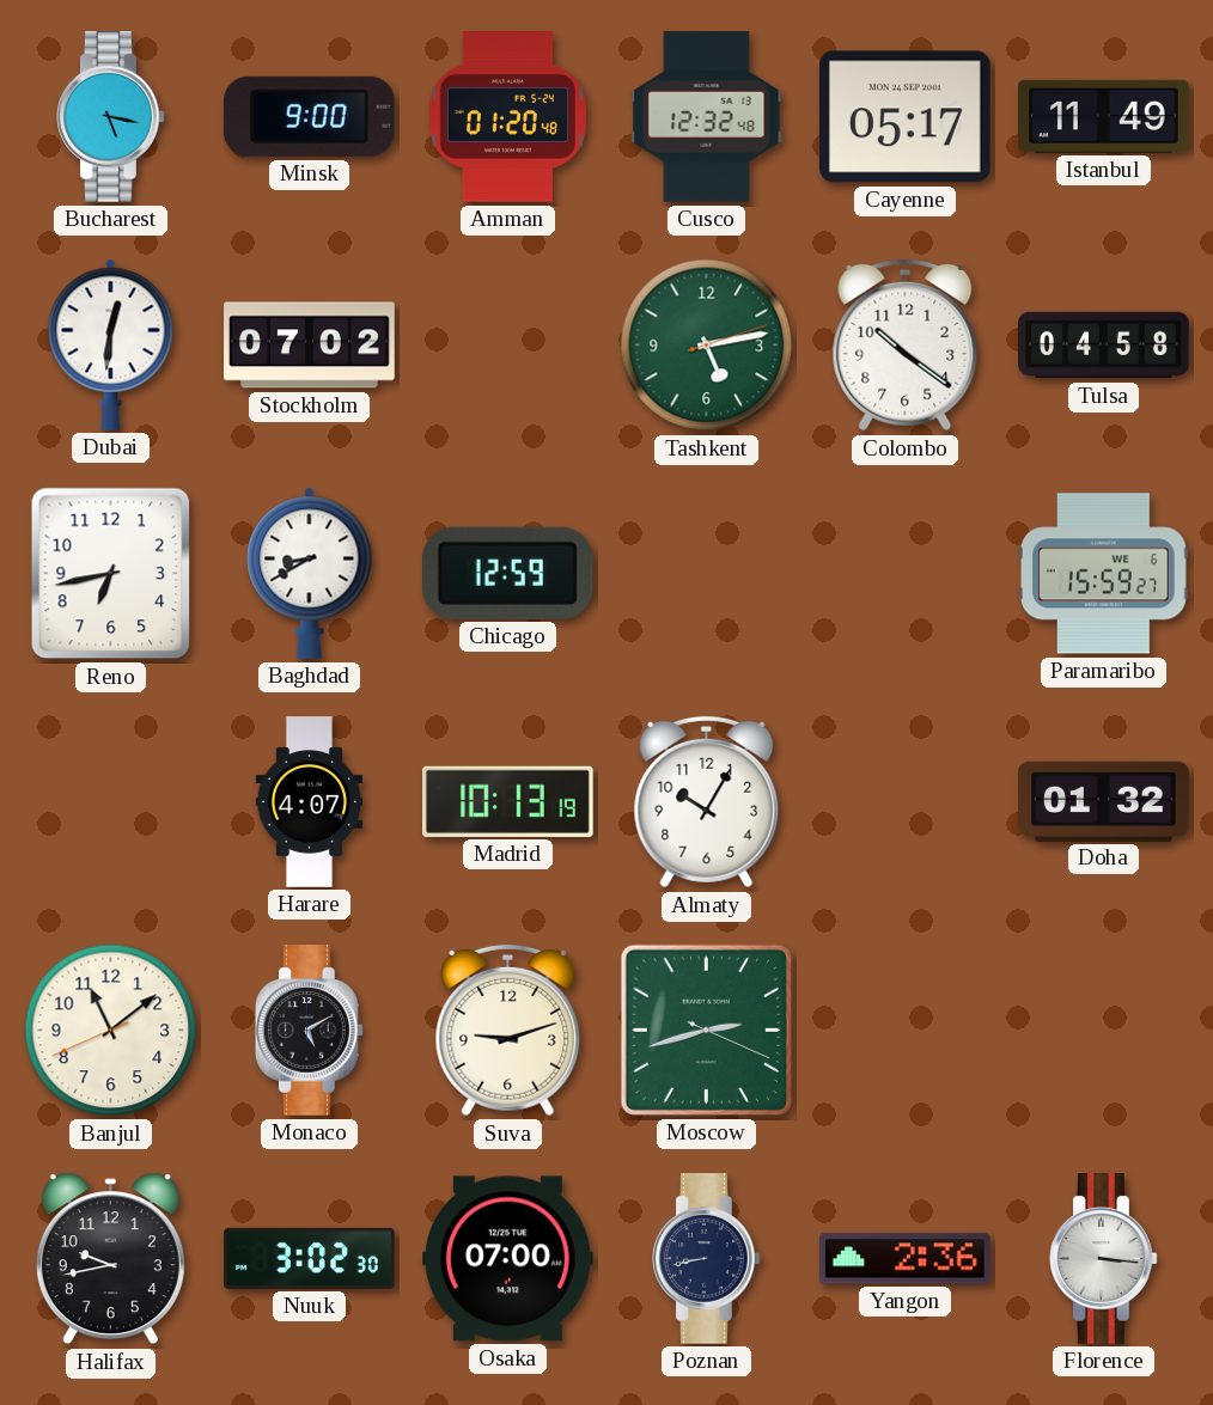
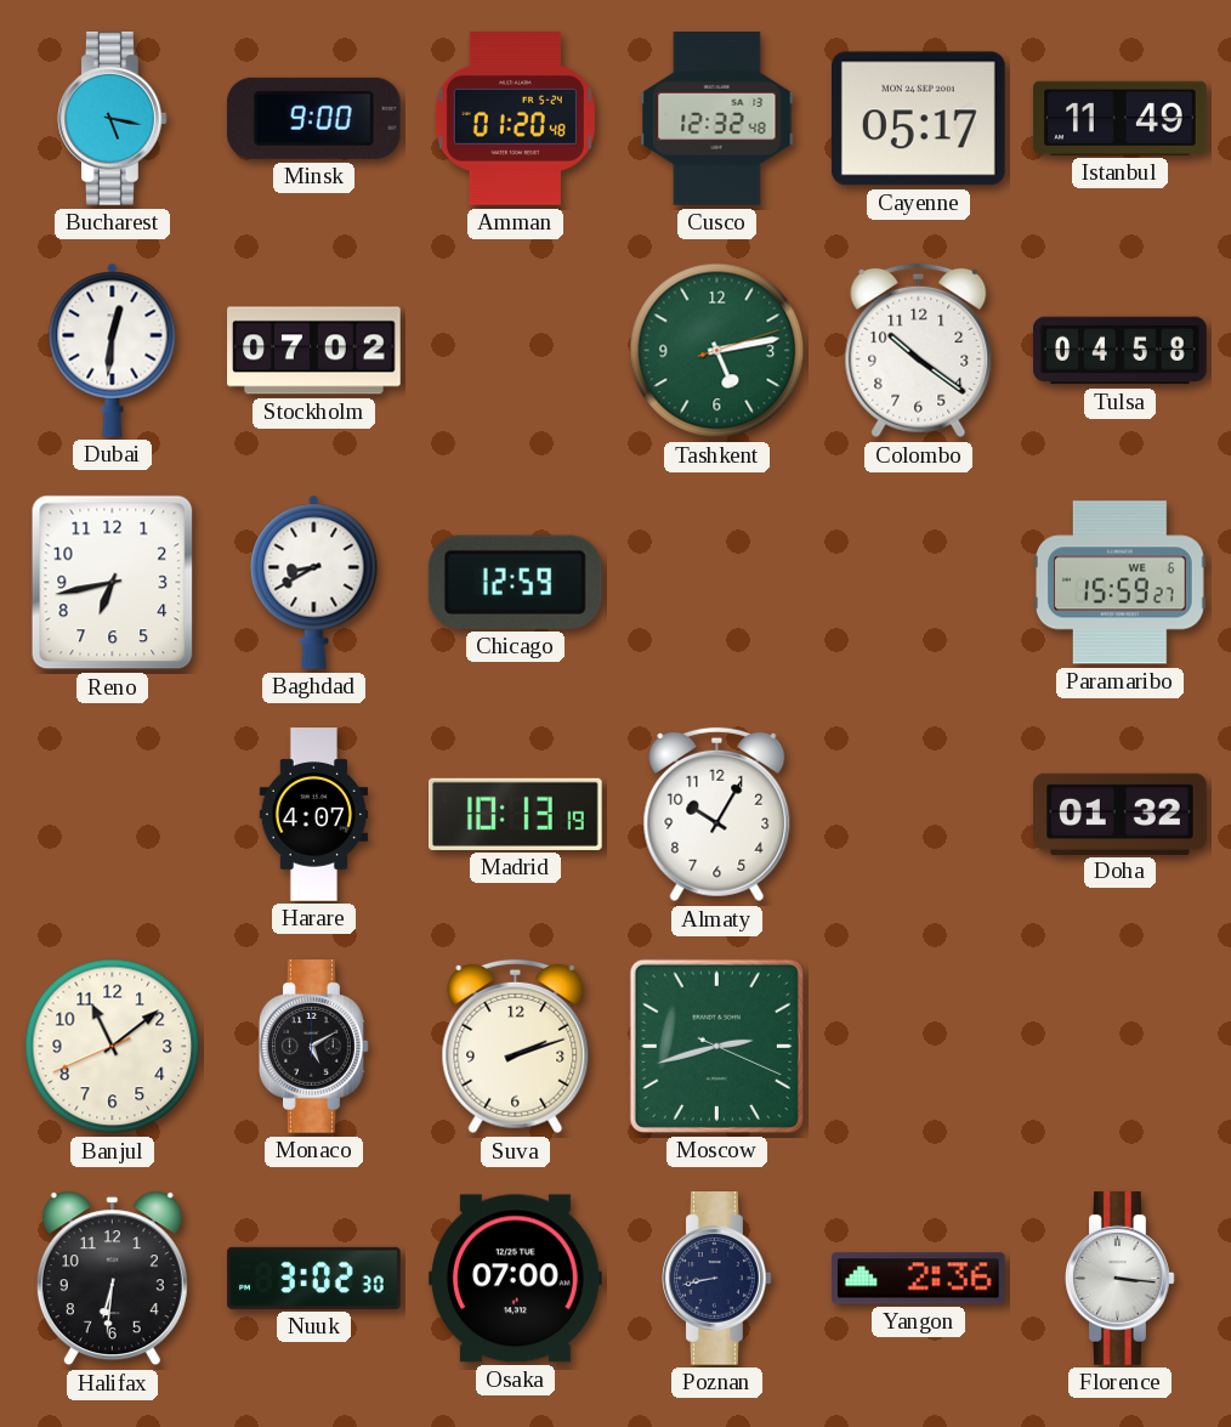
Suva: 9:12 -> 2:12
Halifax: 9:43 -> 6:31
